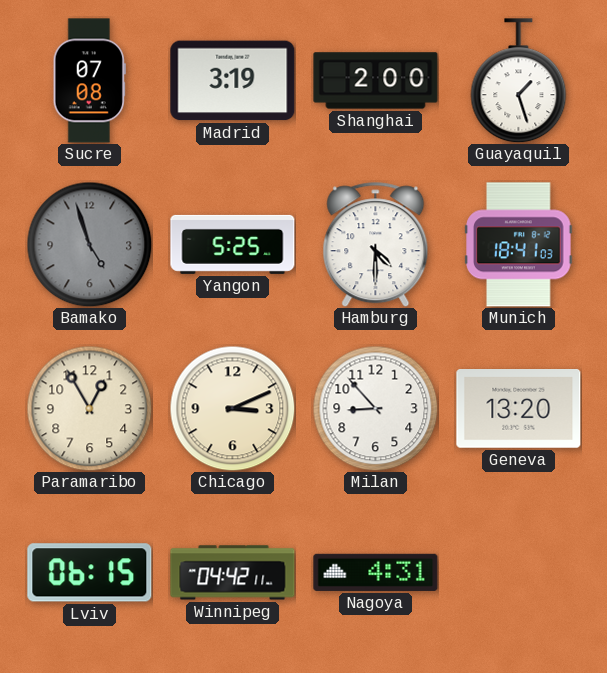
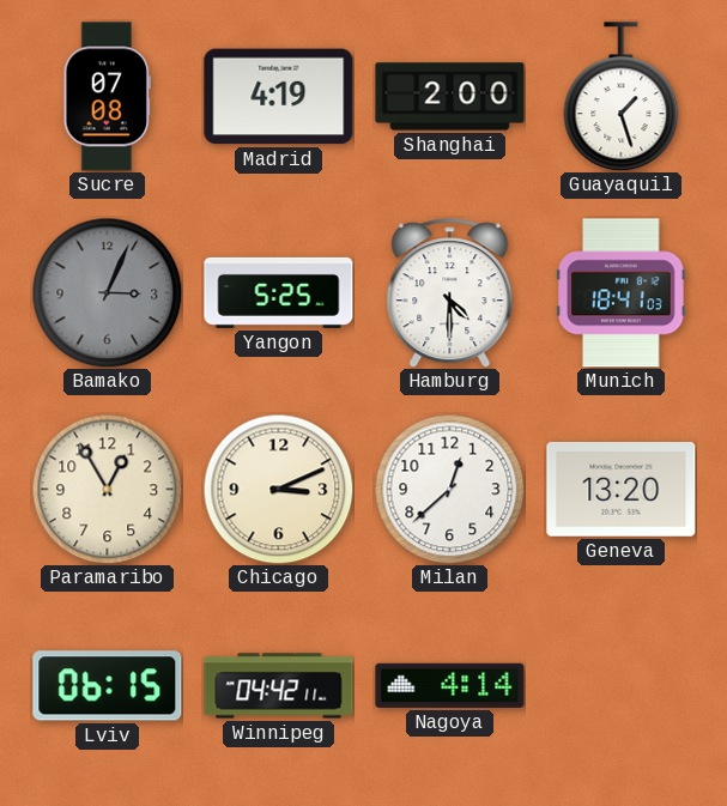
Madrid: 3:19 -> 4:19
Bamako: 4:57 -> 3:04
Milan: 8:53 -> 12:38
Nagoya: 4:31 -> 4:14
